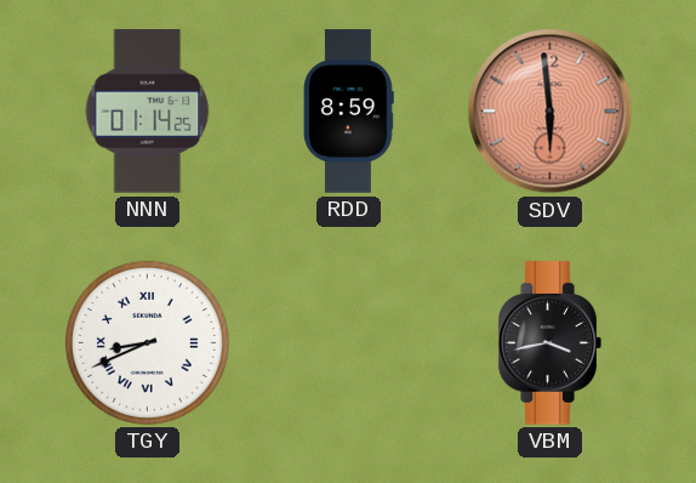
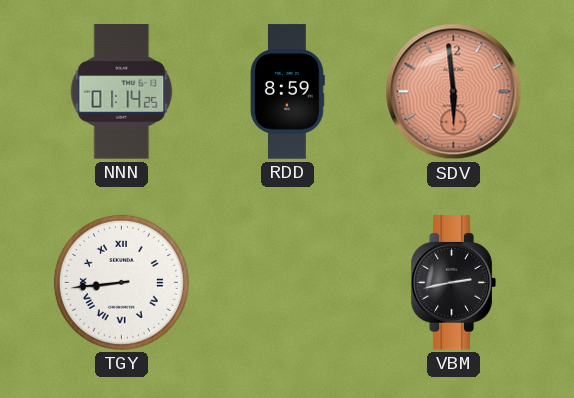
TGY: 8:41 -> 8:44
VBM: 3:43 -> 2:43
